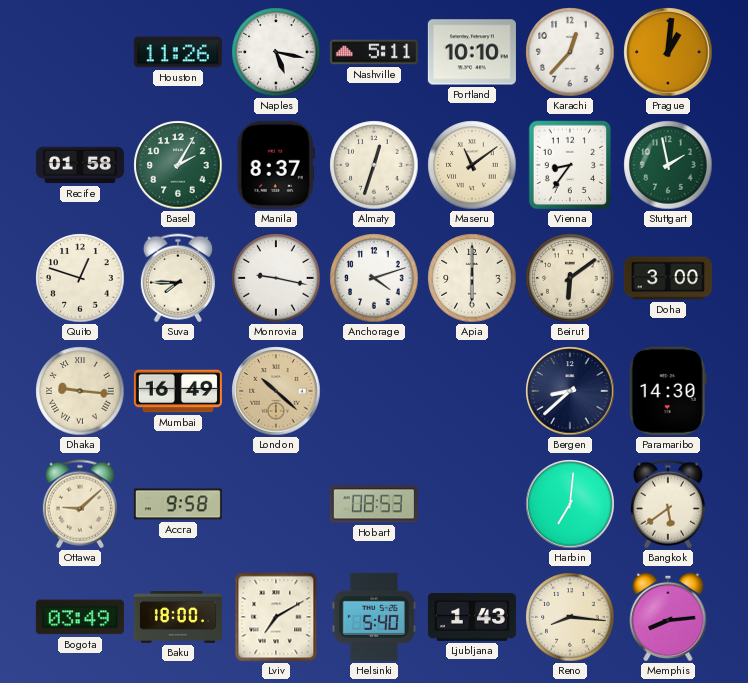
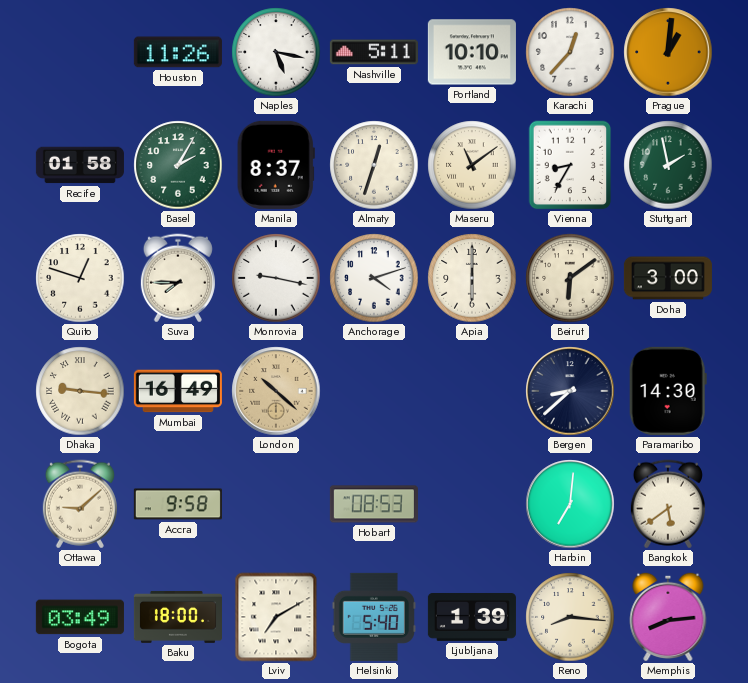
Vienna: 8:36 -> 8:35
Ljubljana: 1:43 -> 1:39
